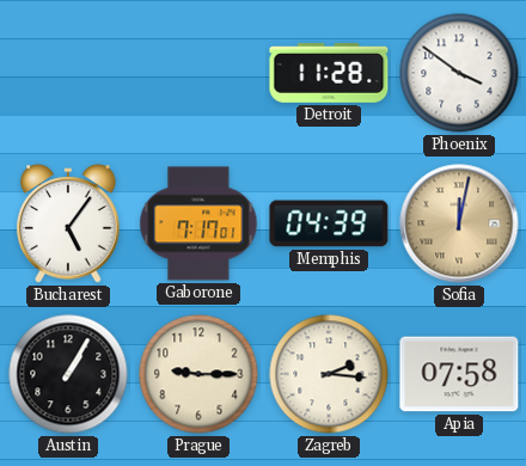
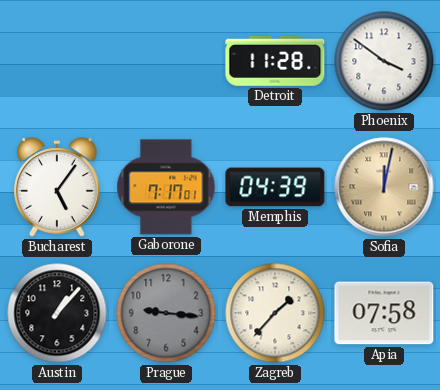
Austin: 1:05 -> 1:07
Prague: 9:15 -> 9:16
Prague dial: cream -> grey
Zagreb: 2:16 -> 1:37
